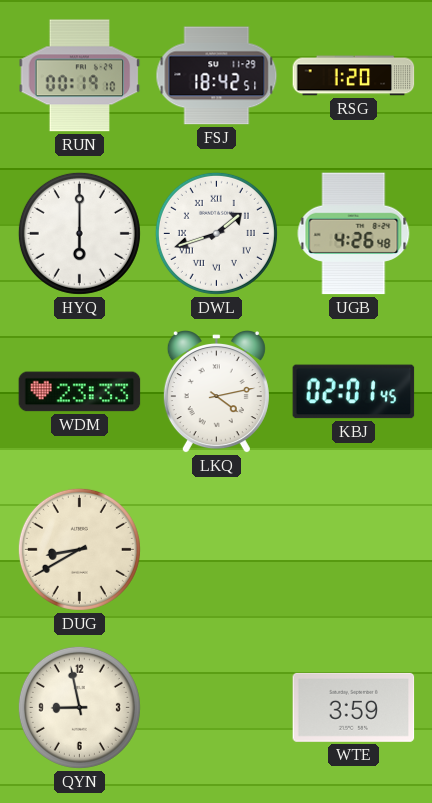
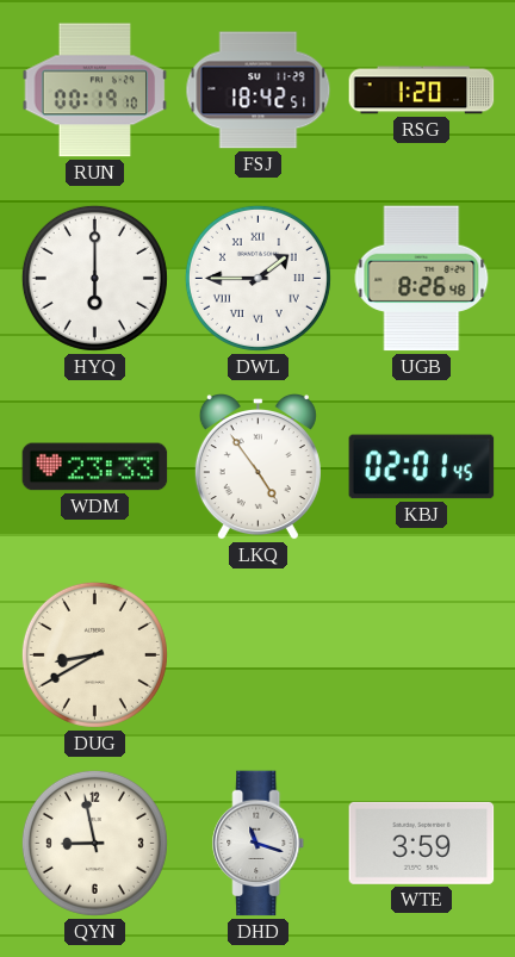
DWL: 1:42 -> 1:45
UGB: 4:26 -> 8:26
LKQ: 4:13 -> 4:54
DHD: none -> 11:18
